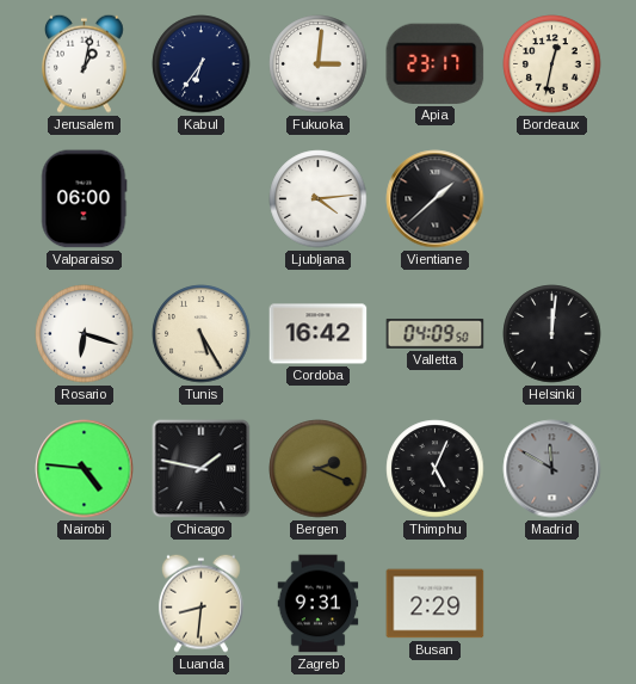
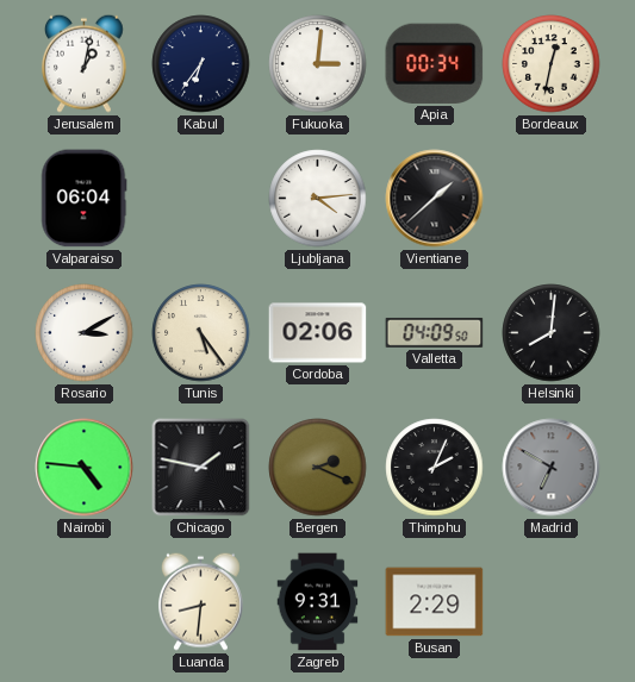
Apia: 23:17 -> 00:34
Valparaiso: 06:00 -> 06:04
Rosario: 6:18 -> 3:10
Tunis: 5:25 -> 5:24
Cordoba: 16:42 -> 02:06
Helsinki: 12:01 -> 8:01
Thimphu: 5:04 -> 2:04
Madrid: 11:50 -> 6:50
